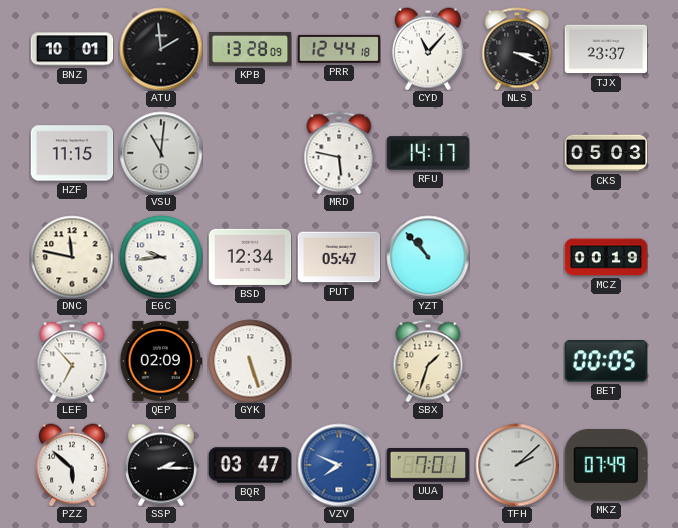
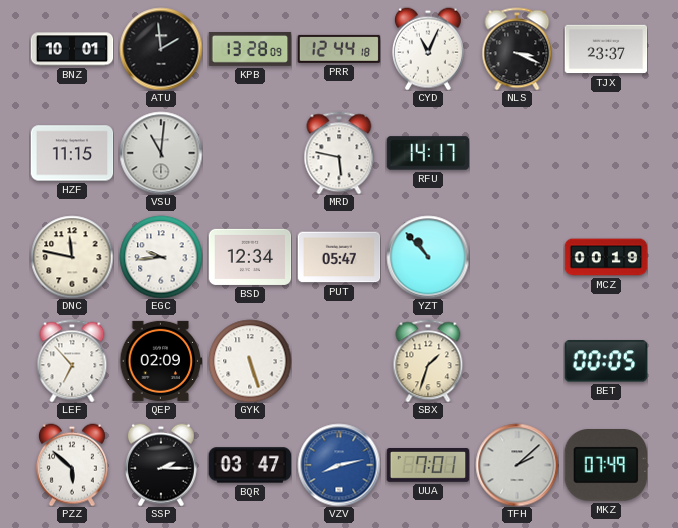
CYD: 11:07 -> 11:04
CKS: 05:03 -> none
VZV: 7:49 -> 8:13
